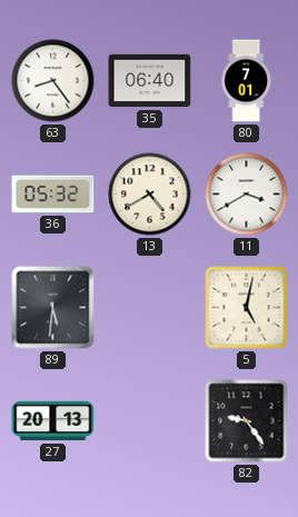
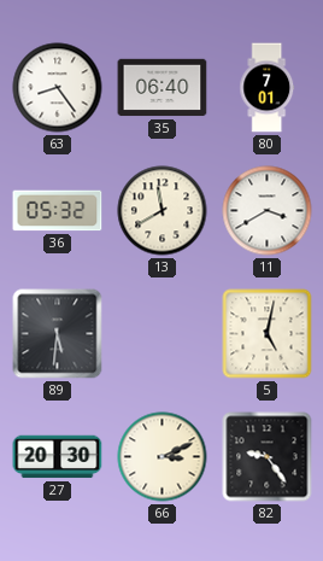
13: 4:40 -> 11:40
27: 20:13 -> 20:30
66: none -> 3:11
